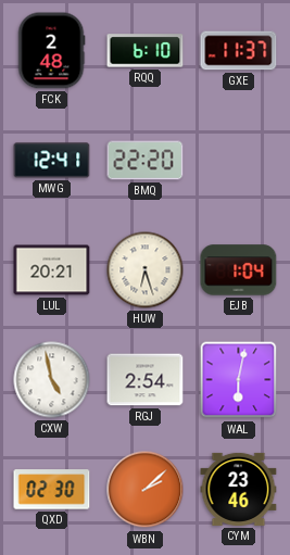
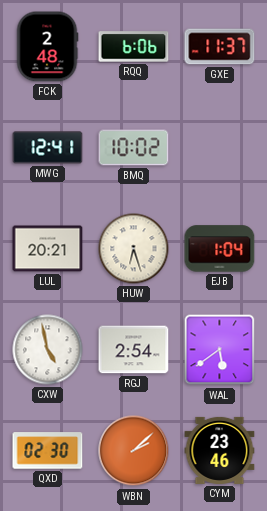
RQQ: 6:10 -> 6:06
BMQ: 22:20 -> 10:02
WAL: 6:02 -> 5:39
